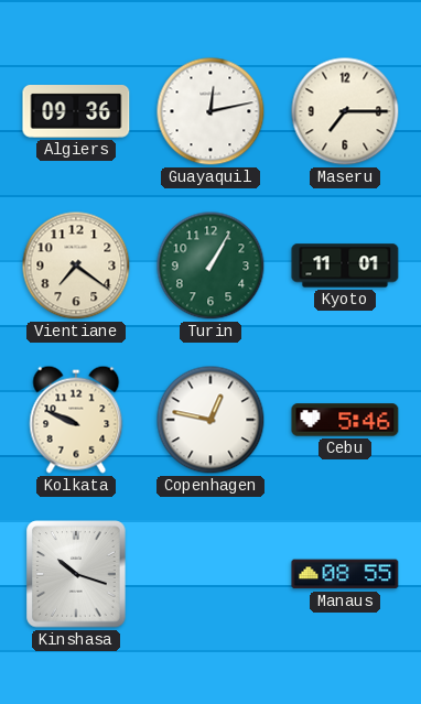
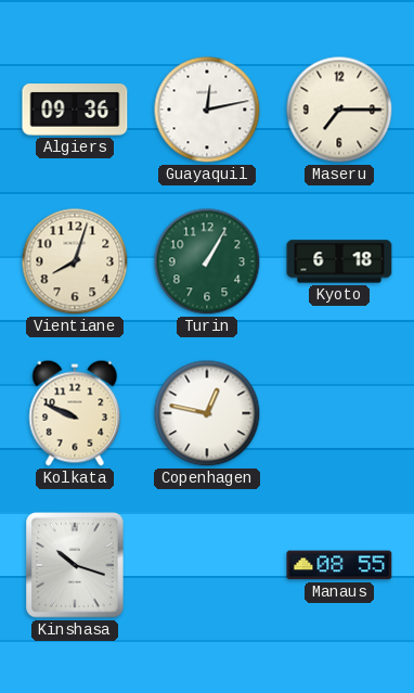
Vientiane: 7:21 -> 8:03
Kyoto: 11:01 -> 6:18
Cebu: 5:46 -> none
